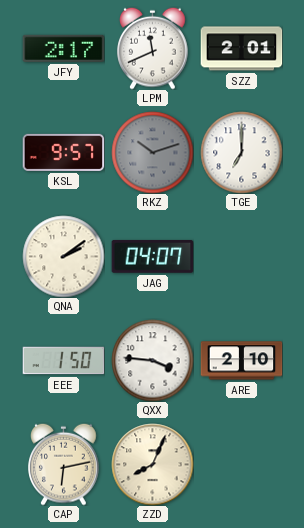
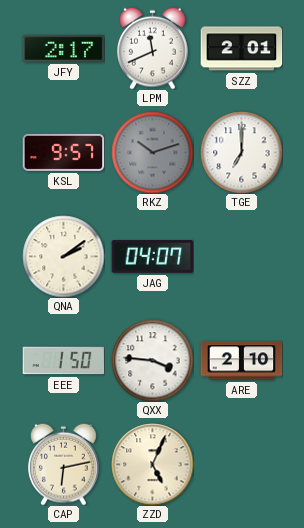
ZZD: 8:04 -> 5:04
